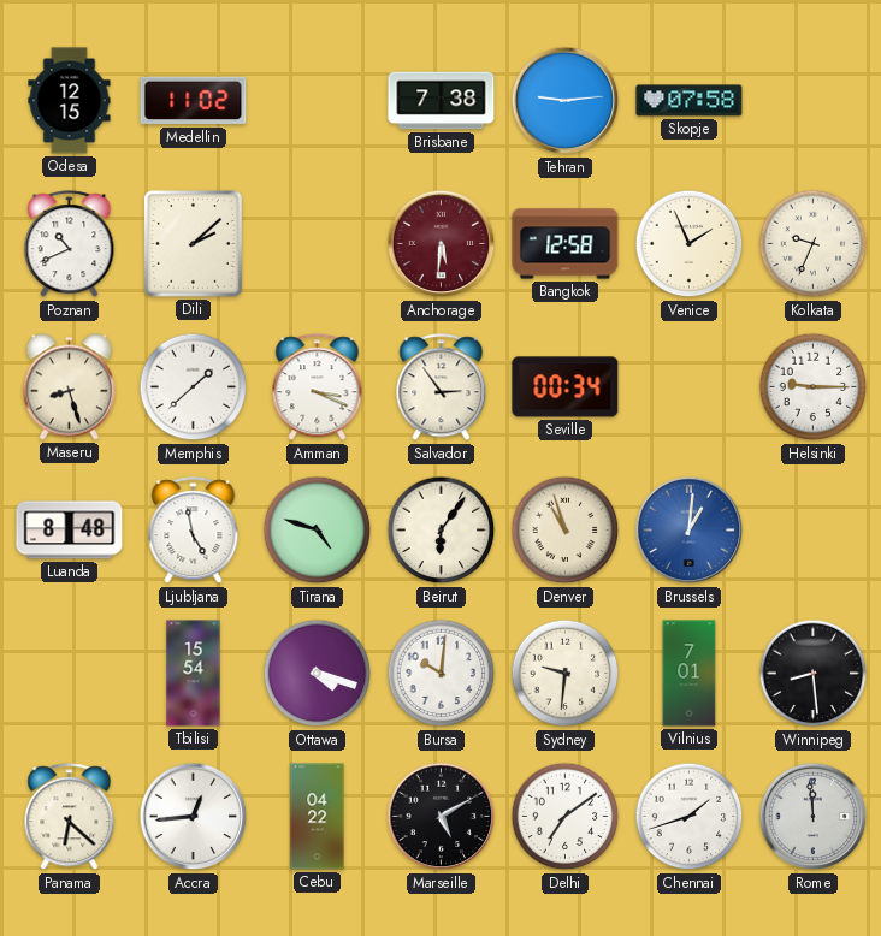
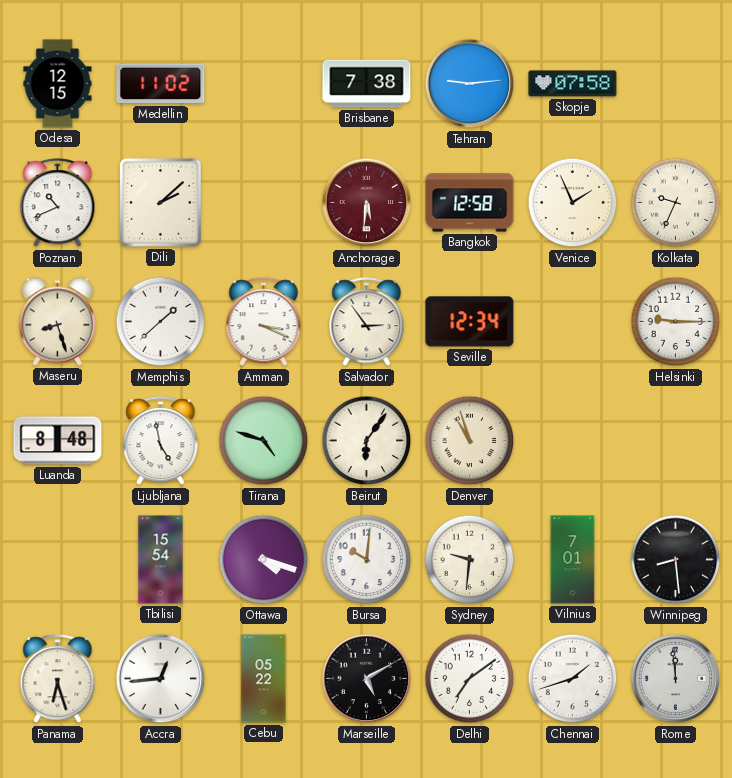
Seville: 00:34 -> 12:34
Brussels: 1:01 -> none
Panama: 6:22 -> 6:27
Cebu: 04:22 -> 05:22
